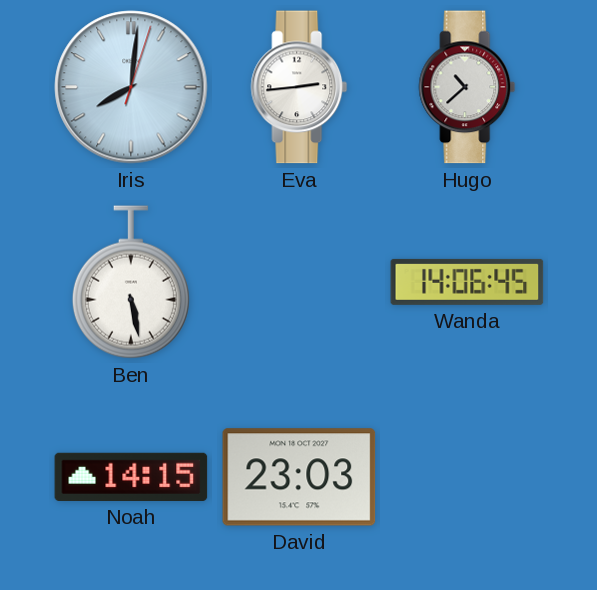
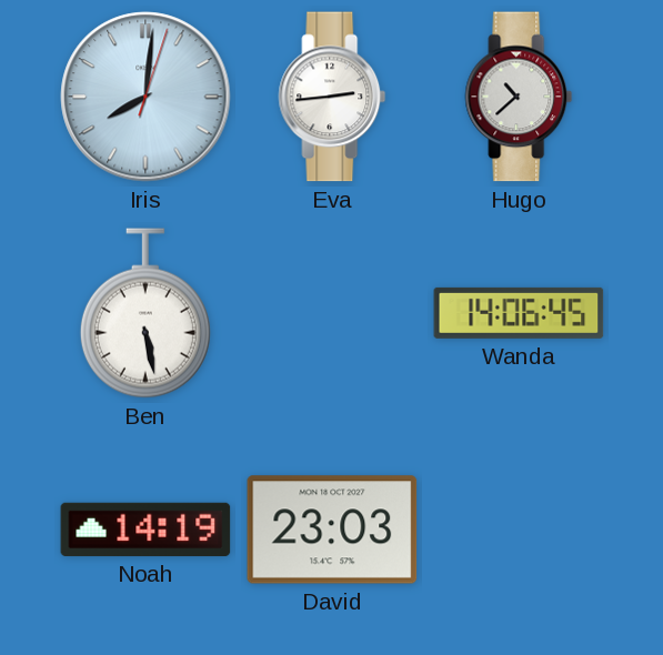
Noah: 14:15 -> 14:19
